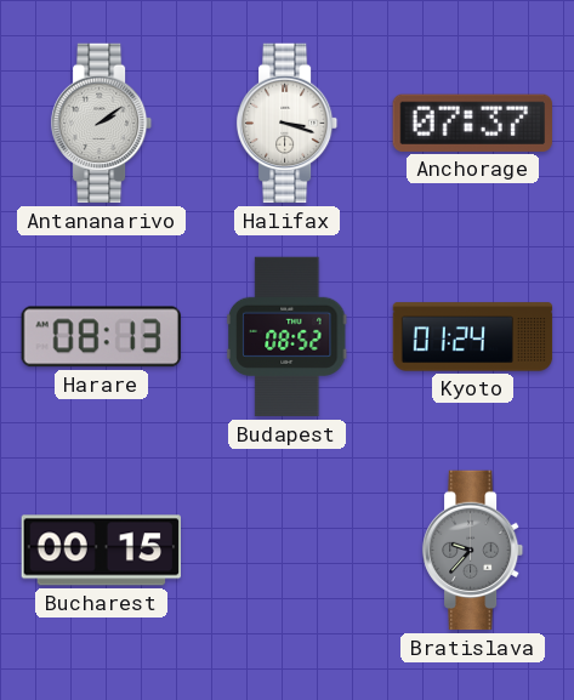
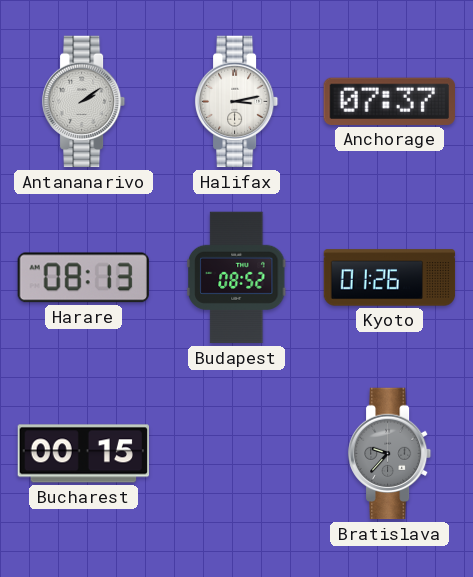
Halifax: 3:18 -> 3:13
Kyoto: 01:24 -> 01:26
